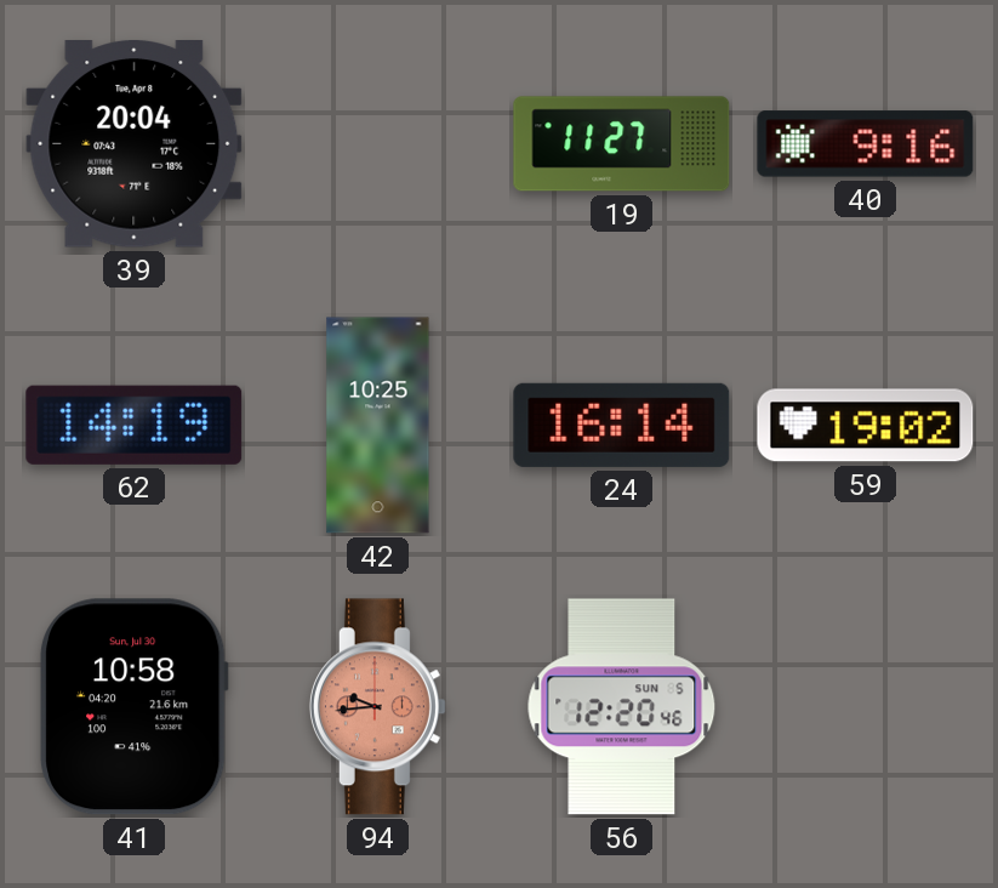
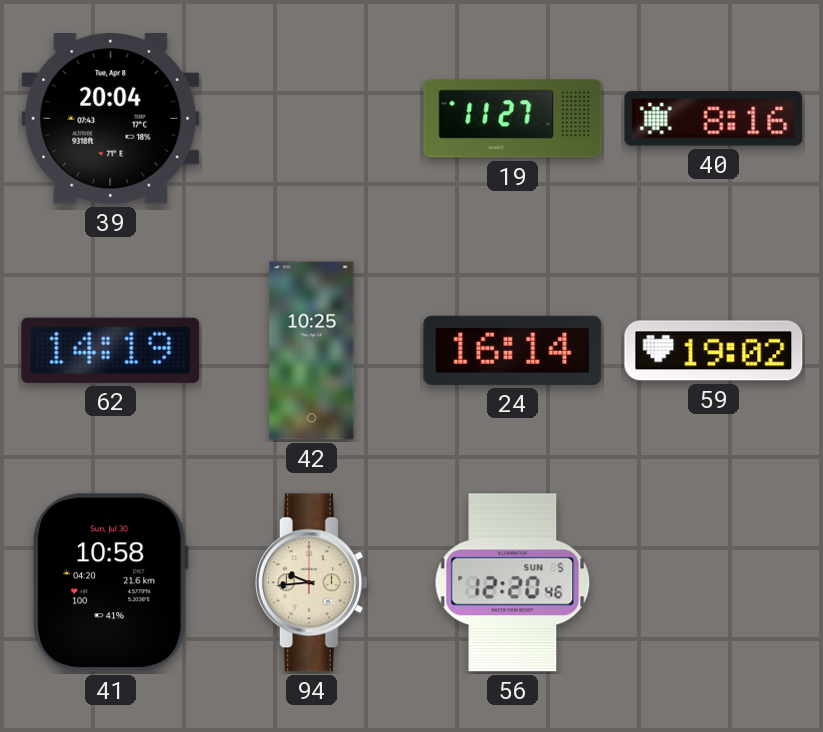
40: 9:16 -> 8:16
94 dial: salmon -> cream
